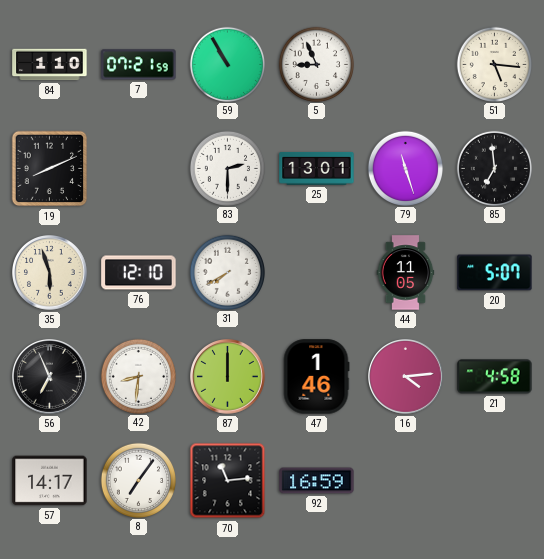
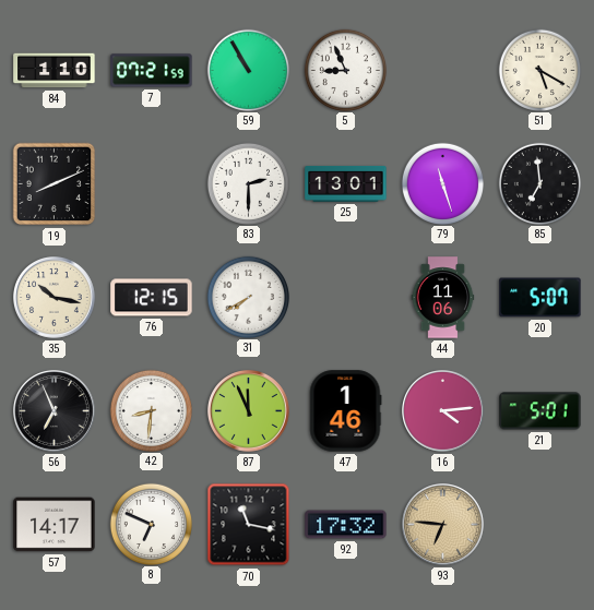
51: 5:16 -> 5:20
35: 5:57 -> 10:17
76: 12:10 -> 12:15
44: 11:05 -> 11:06
87: 12:00 -> 11:56
21: 4:58 -> 5:01
8: 7:06 -> 6:49
70: 11:14 -> 11:17
92: 16:59 -> 17:32
93: none -> 6:46
